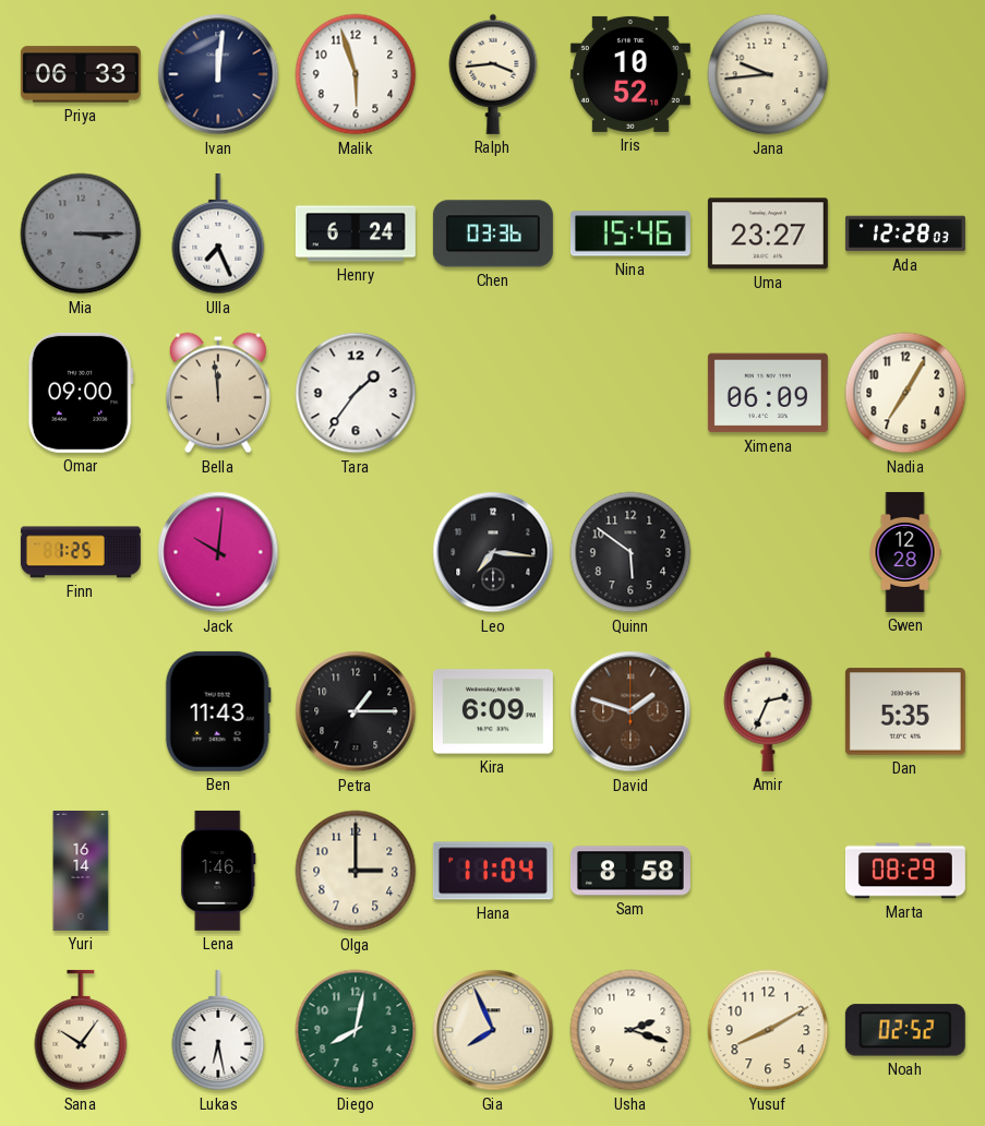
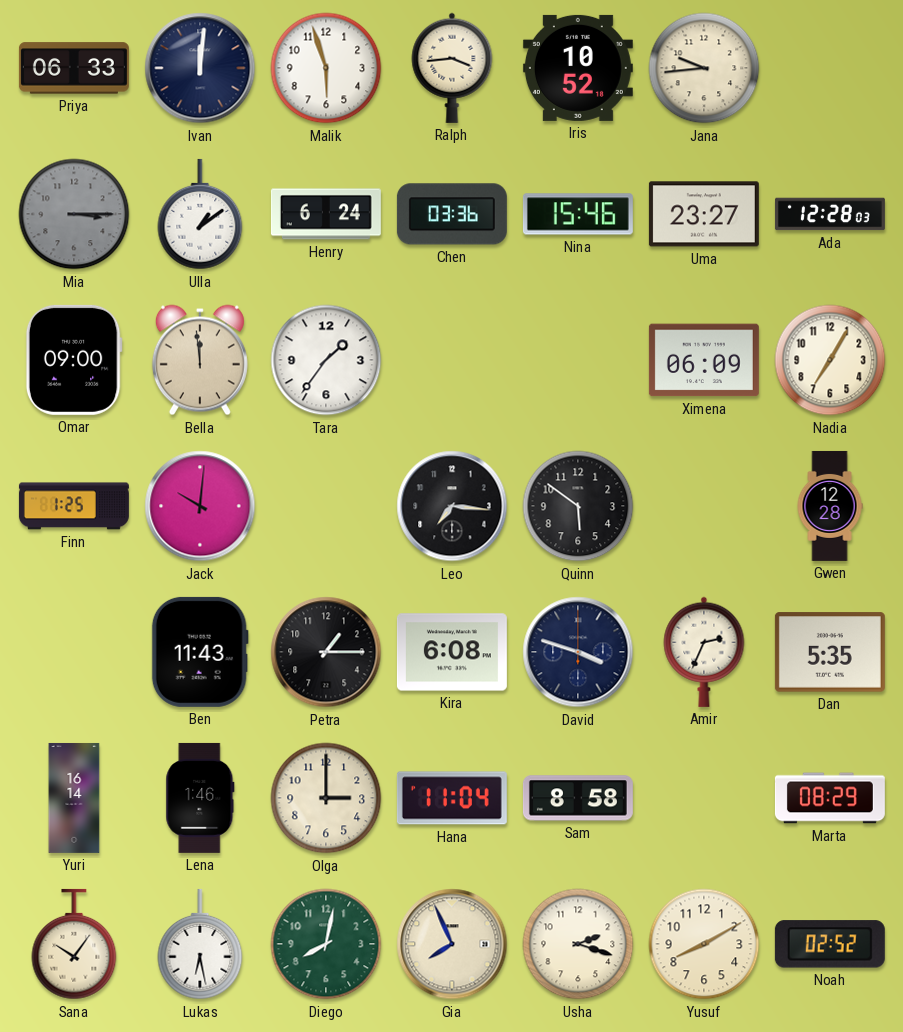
Ulla: 7:26 -> 1:09
Kira: 6:09 -> 6:08
David: 1:48 -> 3:48
David dial: brown -> navy
